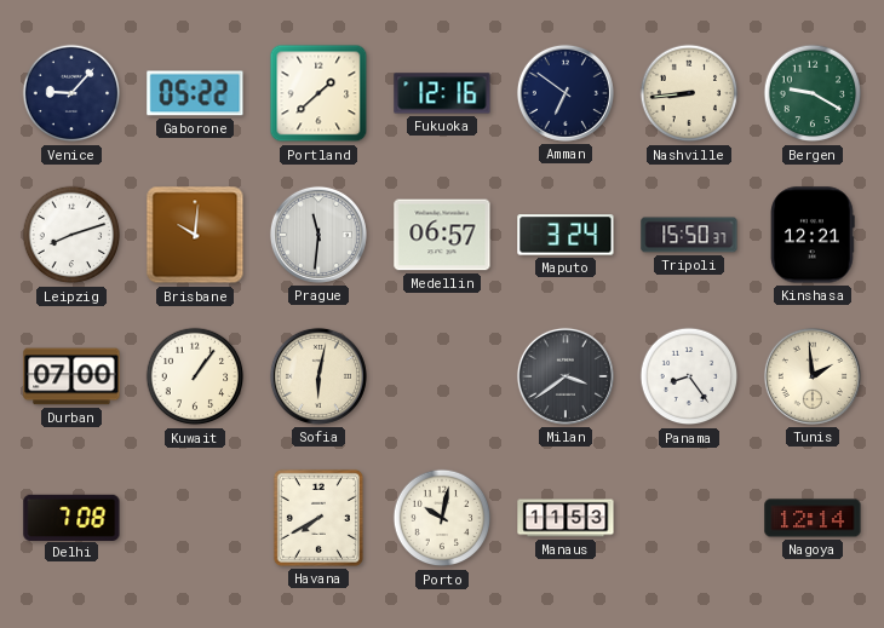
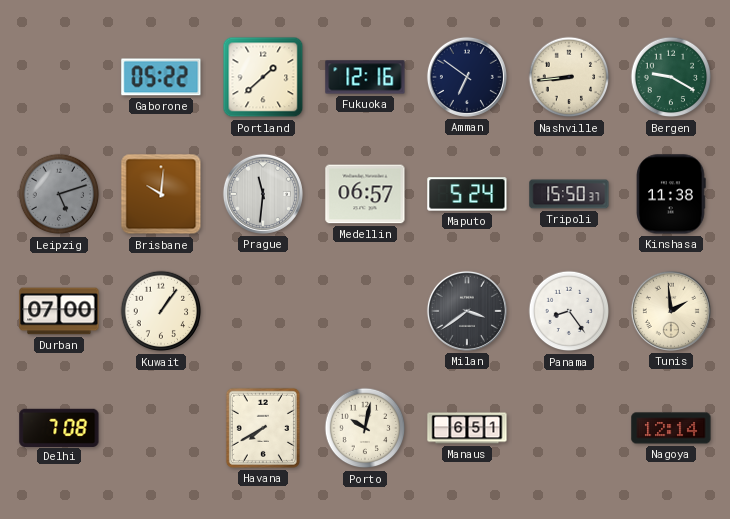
Venice: 9:07 -> none
Leipzig: 8:12 -> 5:12
Leipzig dial: white -> grey
Maputo: 3:24 -> 5:24
Kinshasa: 12:21 -> 11:38
Sofia: 6:02 -> none
Manaus: 11:53 -> 6:51
